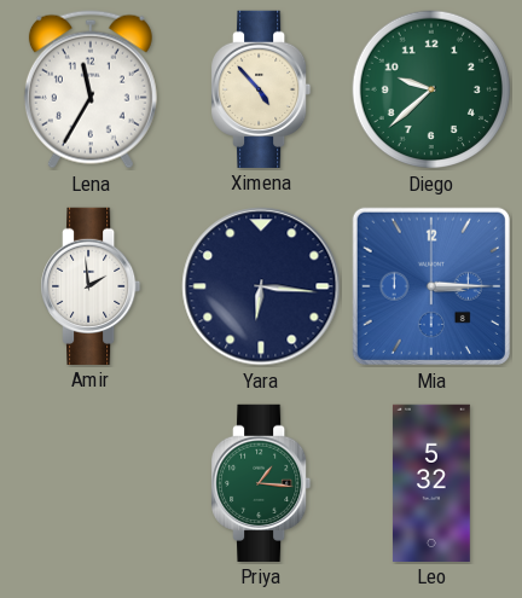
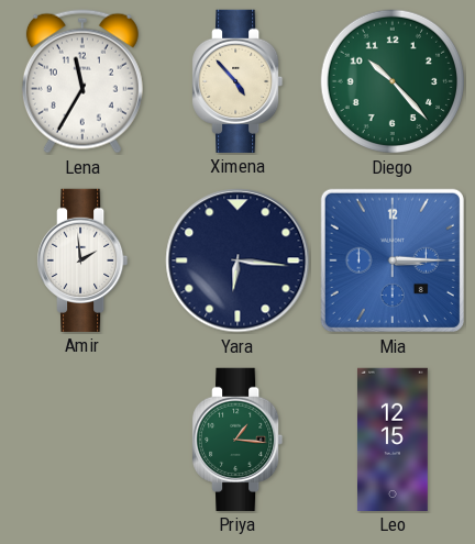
Diego: 9:38 -> 10:23
Leo: 5:32 -> 12:15
